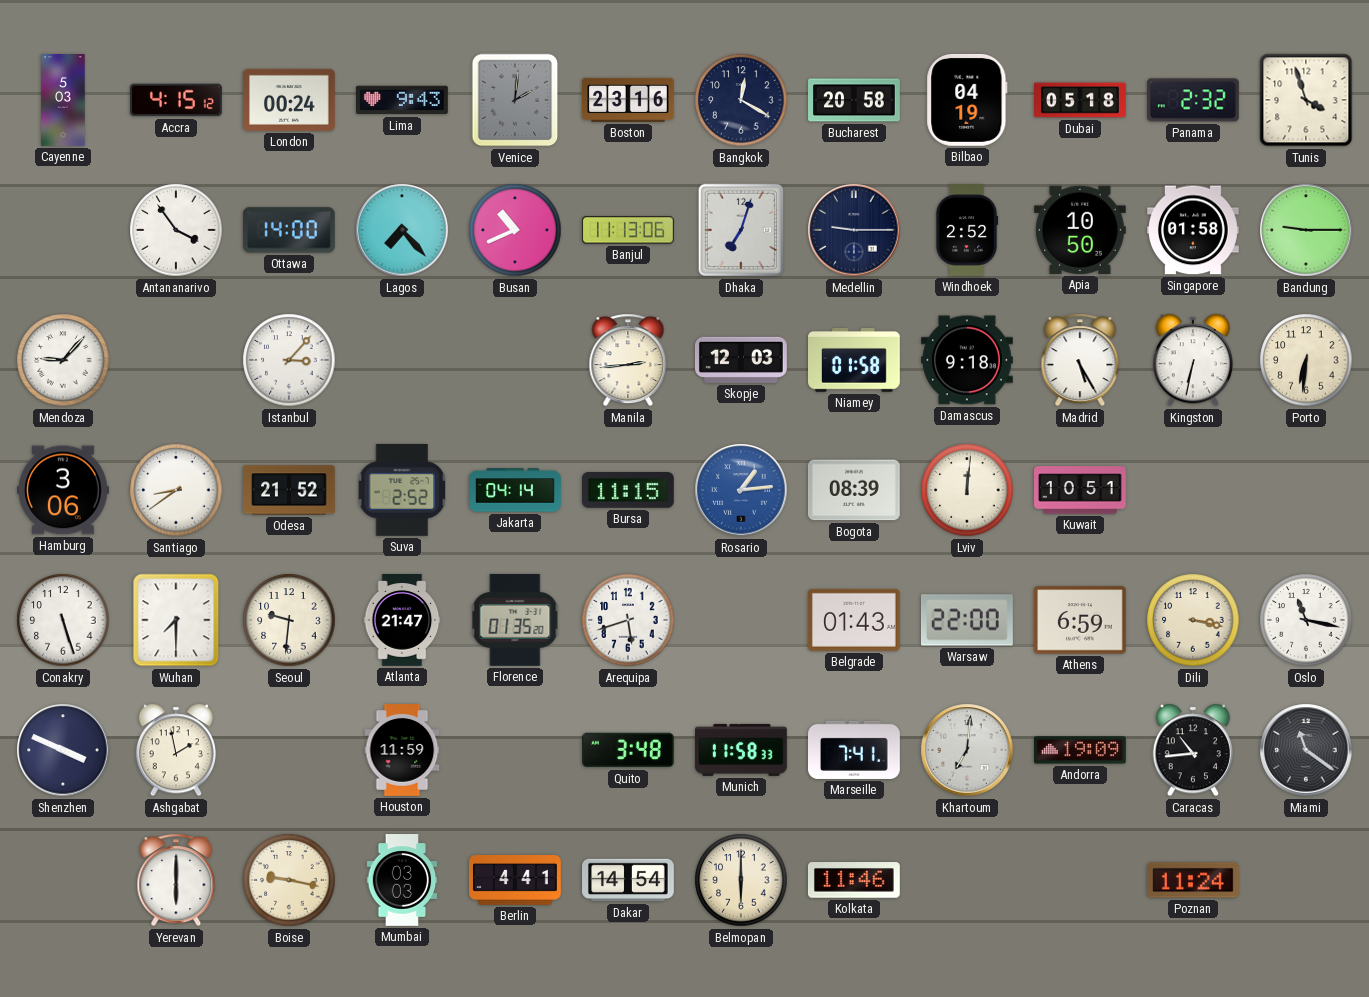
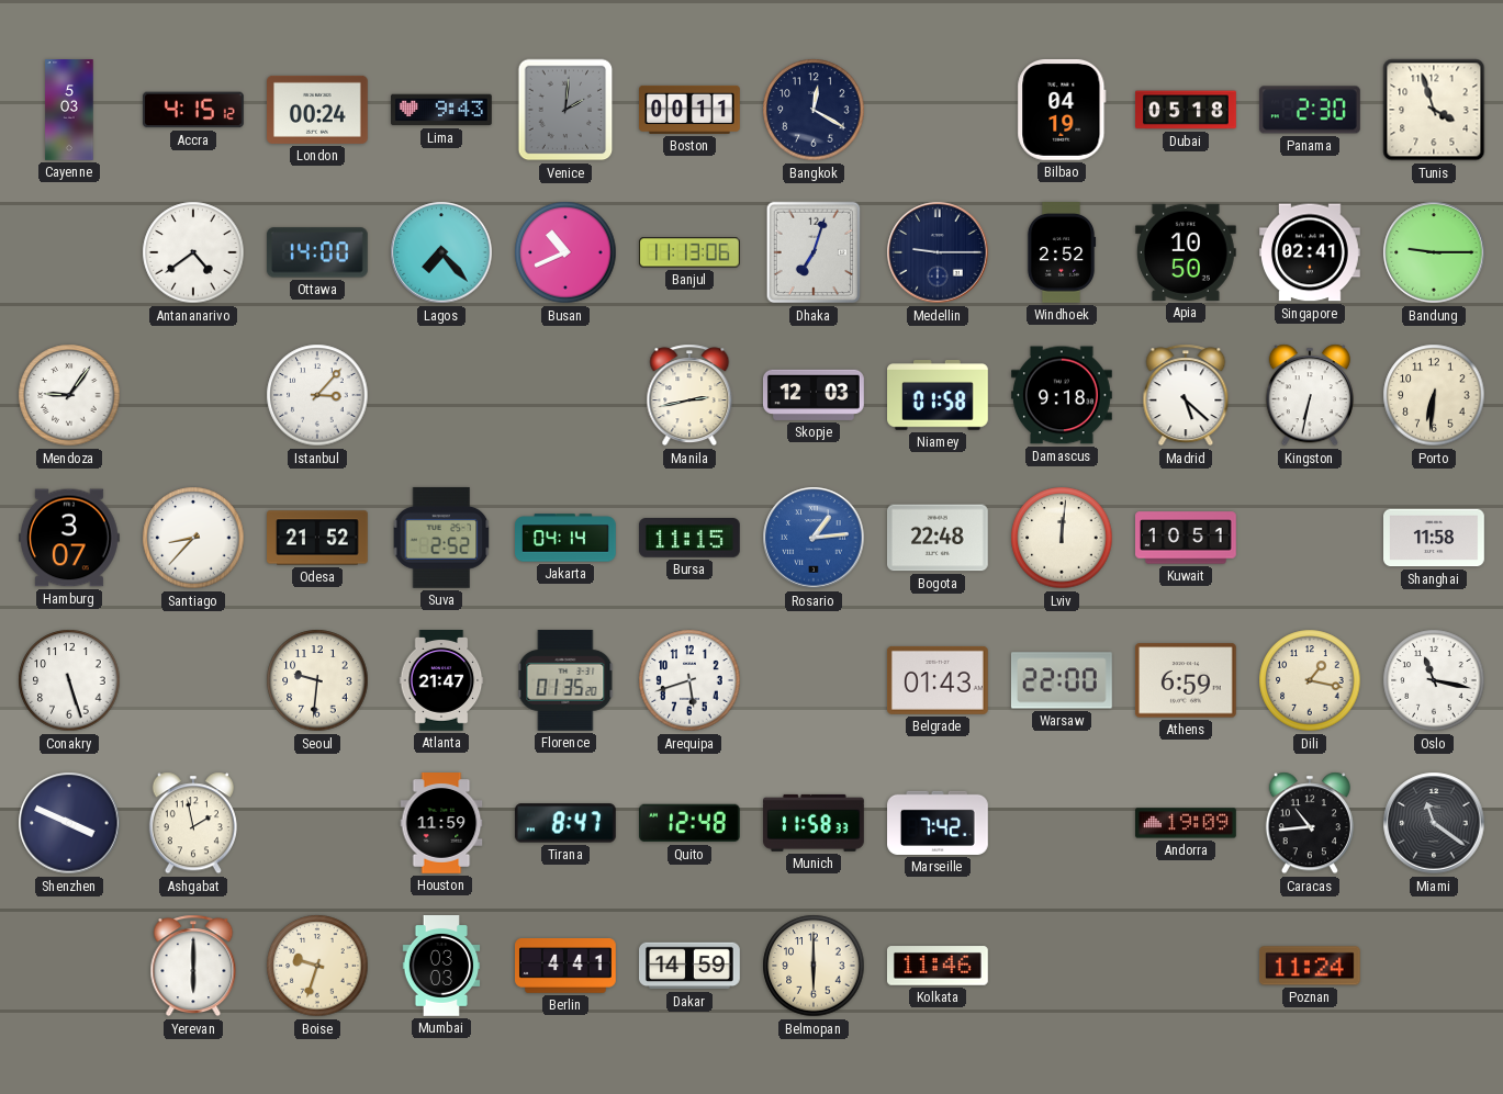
Boston: 23:16 -> 00:11
Bucharest: 20:58 -> none
Panama: 2:32 -> 2:30
Antananarivo: 3:54 -> 4:39
Singapore: 01:58 -> 02:41
Mendoza: 9:07 -> 9:06
Manila: 2:44 -> 2:43
Madrid: 5:25 -> 5:22
Hamburg: 3:06 -> 3:07
Santiago: 8:39 -> 8:37
Bogota: 08:39 -> 22:48
Shanghai: none -> 11:58
Wuhan: 7:30 -> none
Dili: 3:17 -> 1:17
Tirana: none -> 8:47
Quito: 3:48 -> 12:48
Marseille: 7:41 -> 7:42
Khartoum: 7:01 -> none
Boise: 9:17 -> 9:33
Dakar: 14:54 -> 14:59
